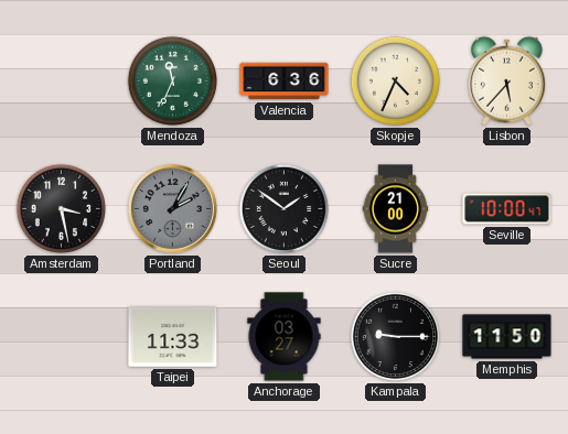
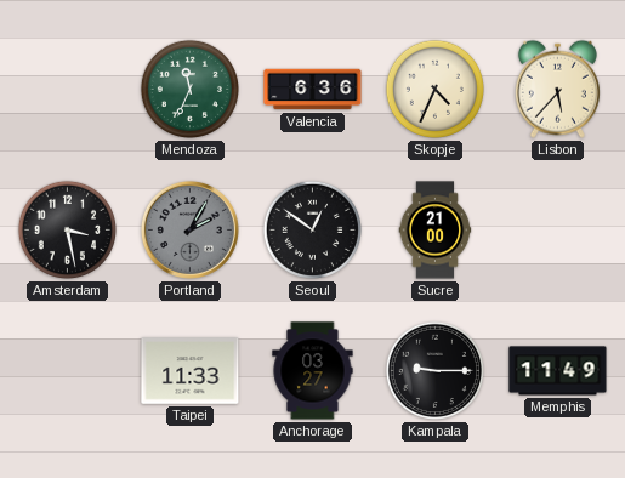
Seoul: 1:51 -> 12:51
Seville: 10:00 -> none
Memphis: 11:50 -> 11:49
